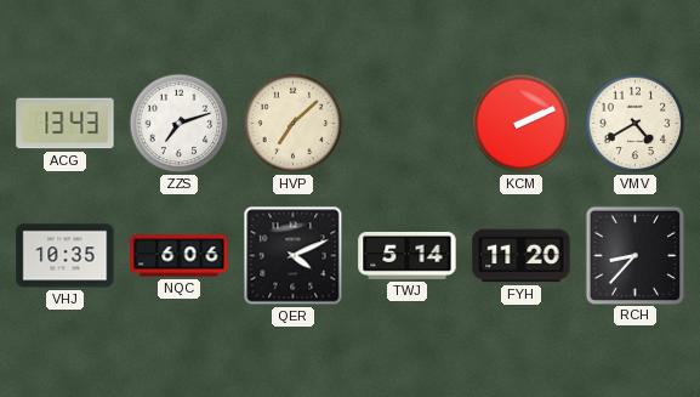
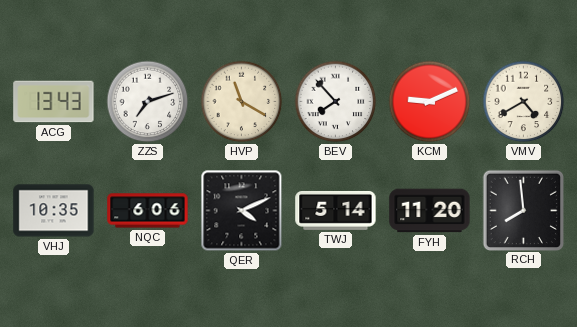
HVP: 7:08 -> 11:20
BEV: none -> 7:53
KCM: 2:11 -> 9:11
RCH: 8:37 -> 7:59
